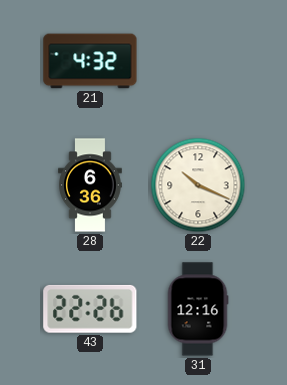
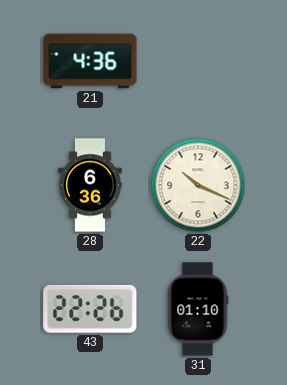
21: 4:32 -> 4:36
31: 12:16 -> 01:10
